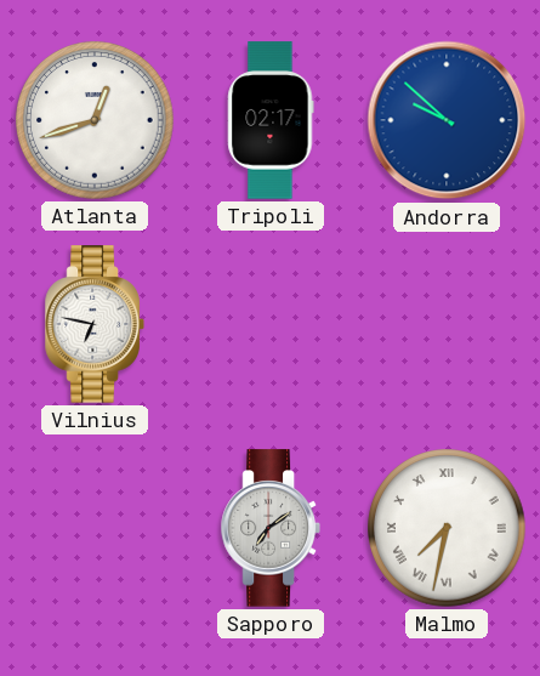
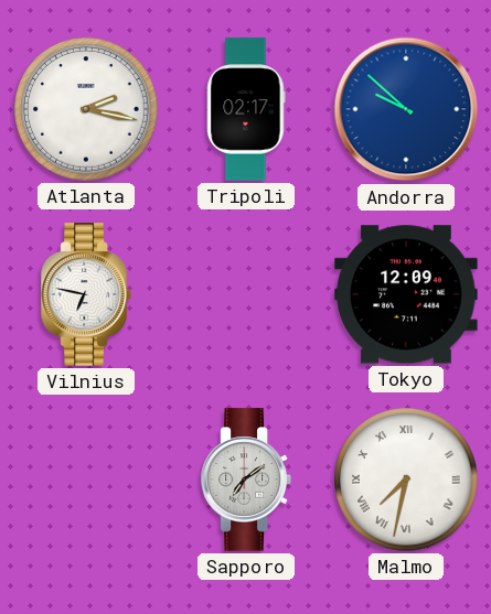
Atlanta: 12:42 -> 2:17
Tokyo: none -> 12:09
